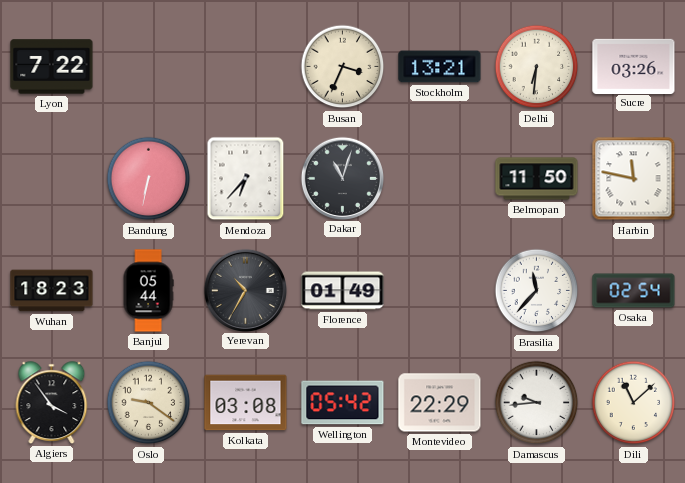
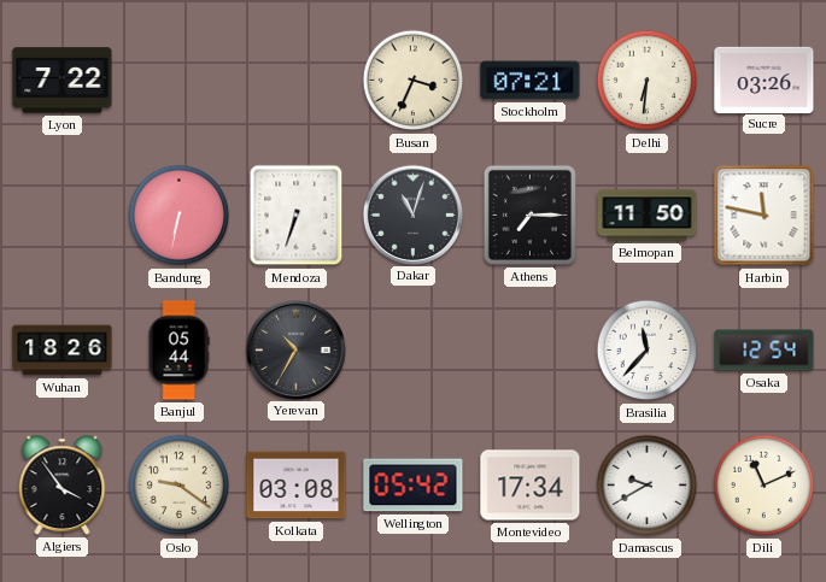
Stockholm: 13:21 -> 07:21
Mendoza: 6:37 -> 6:33
Athens: none -> 7:15
Wuhan: 18:23 -> 18:26
Florence: 01:49 -> none
Osaka: 02:54 -> 12:54
Montevideo: 22:29 -> 17:34
Damascus: 9:44 -> 9:40
Dili: 11:08 -> 11:11
